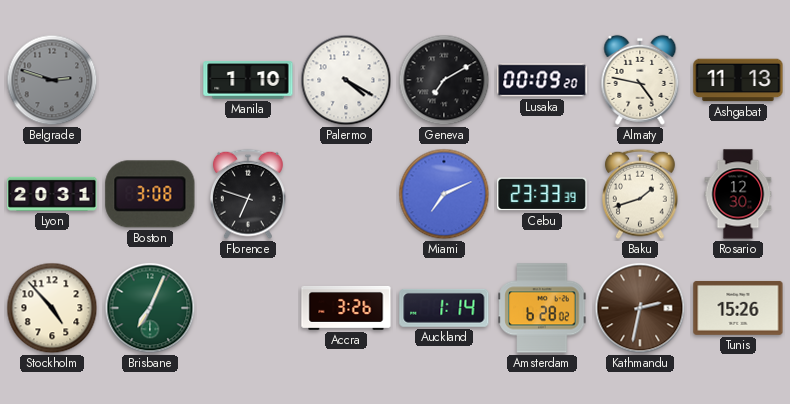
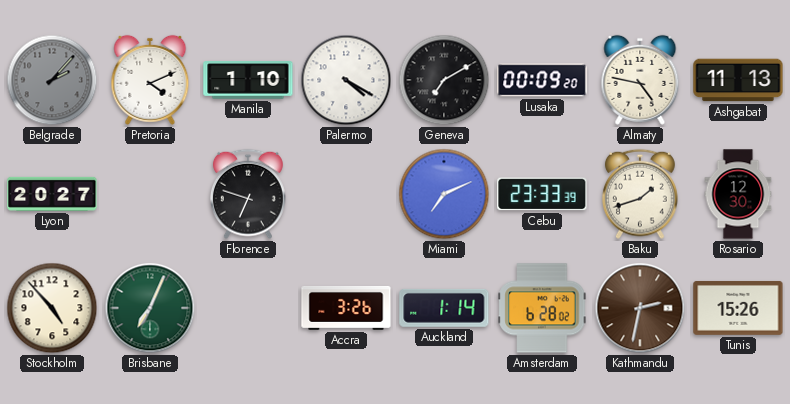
Belgrade: 2:48 -> 2:07
Pretoria: none -> 4:11
Lyon: 20:31 -> 20:27
Boston: 3:08 -> none
